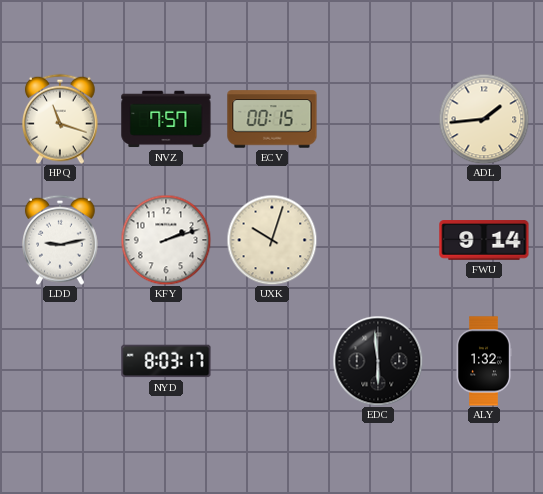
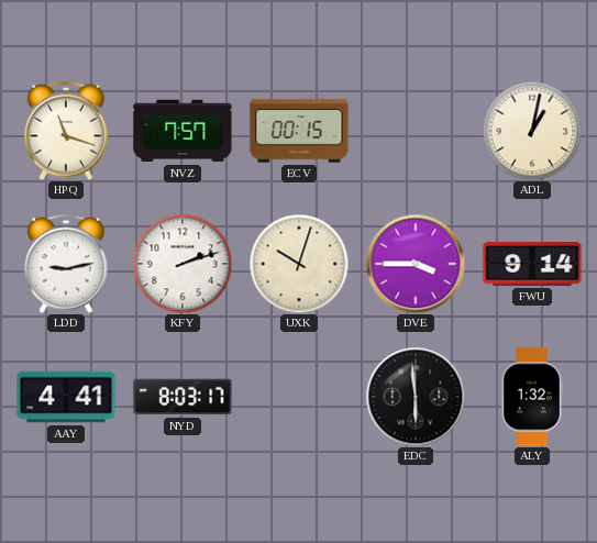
ADL: 1:44 -> 1:02
DVE: none -> 3:45
AAY: none -> 4:41
